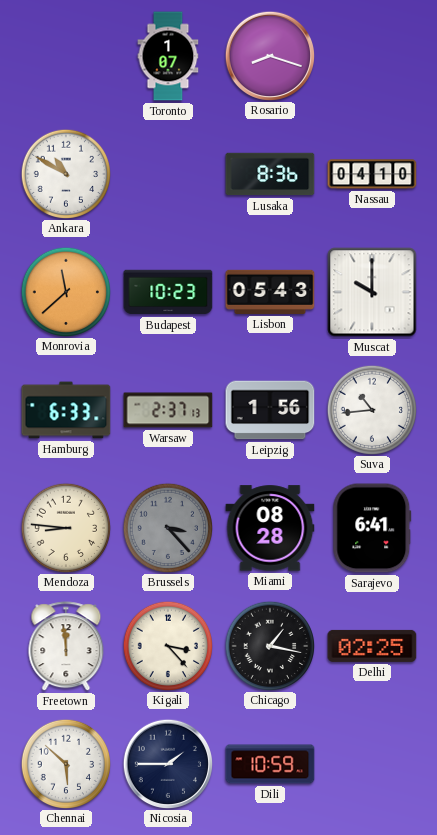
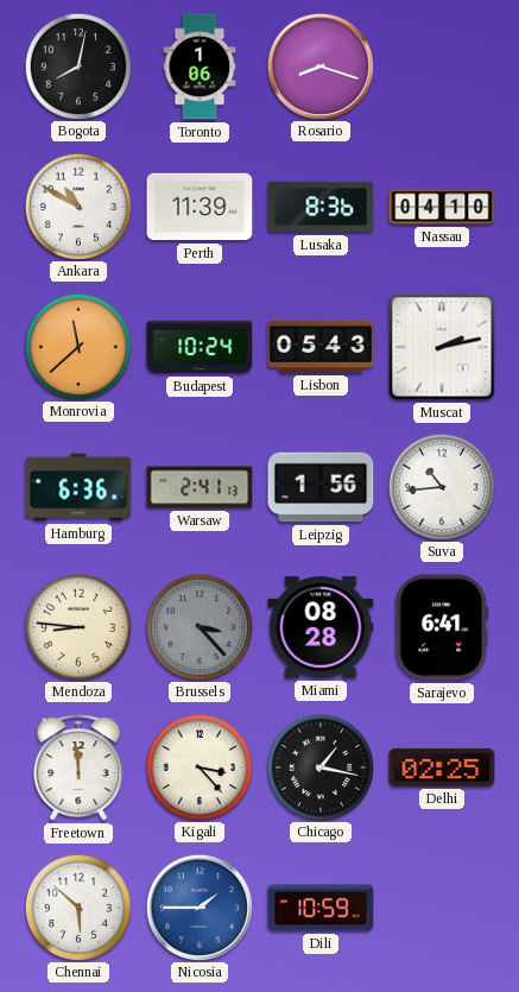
Bogota: none -> 8:02
Toronto: 1:07 -> 1:06
Perth: none -> 11:39
Budapest: 10:23 -> 10:24
Muscat: 10:00 -> 2:13
Hamburg: 6:33 -> 6:36
Warsaw: 2:37 -> 2:41
Nicosia dial: navy -> blue
